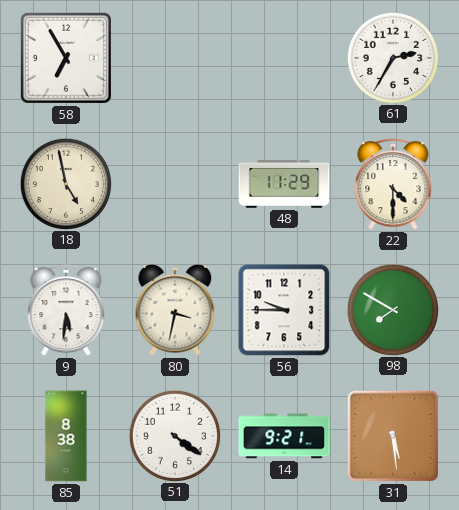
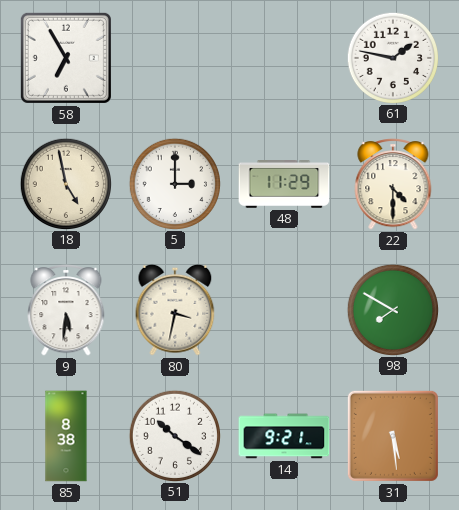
61: 2:35 -> 1:47
5: none -> 3:00
56: 9:45 -> none
51: 4:21 -> 10:21
